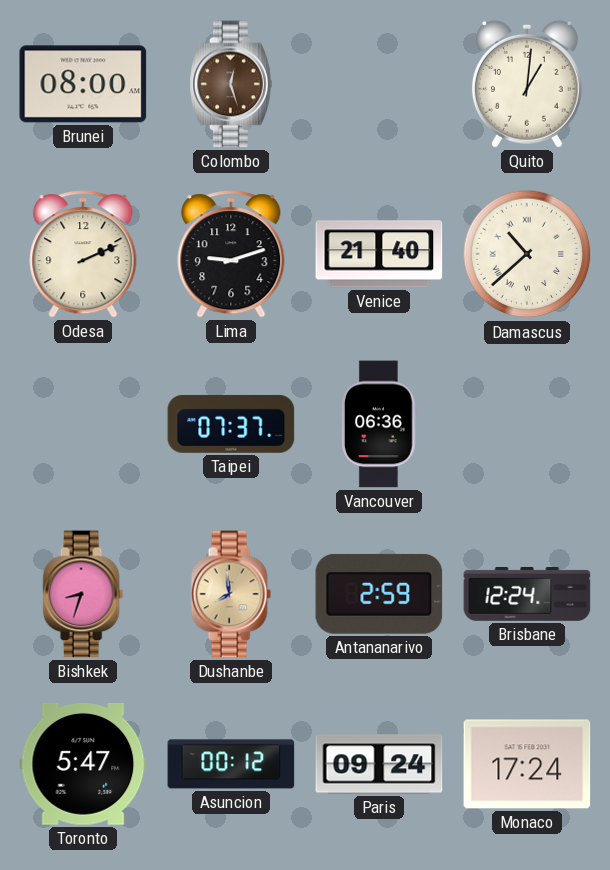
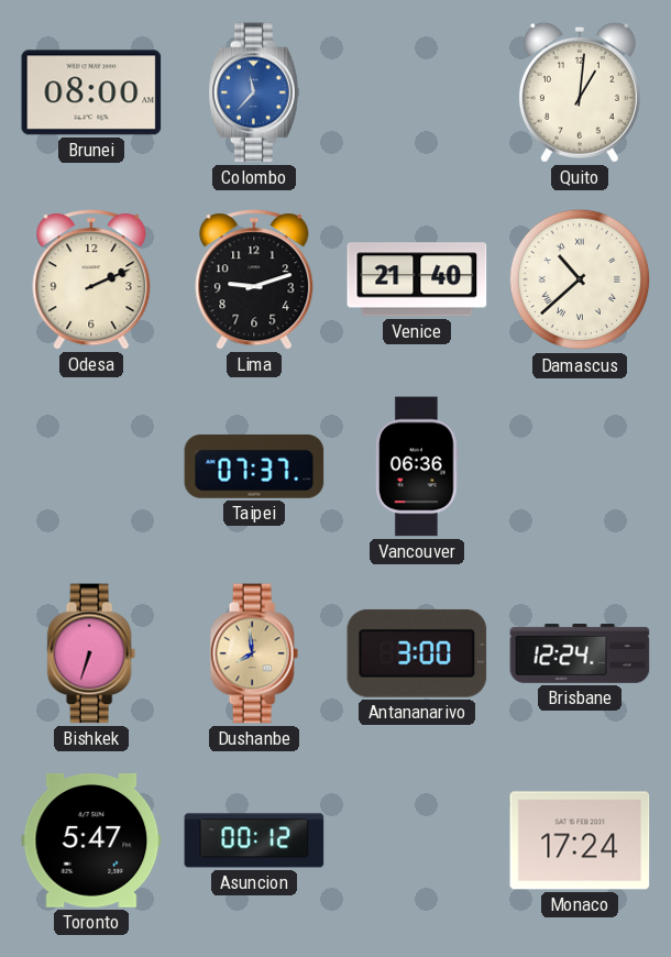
Colombo: 12:27 -> 11:37
Colombo dial: brown -> blue
Bishkek: 8:33 -> 6:33
Antananarivo: 2:59 -> 3:00
Paris: 09:24 -> none
